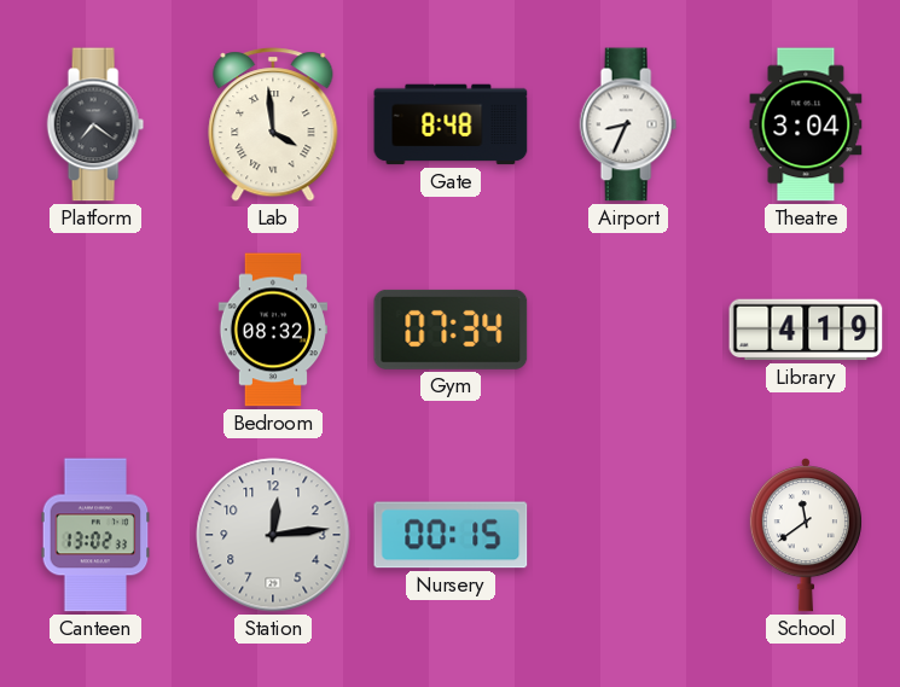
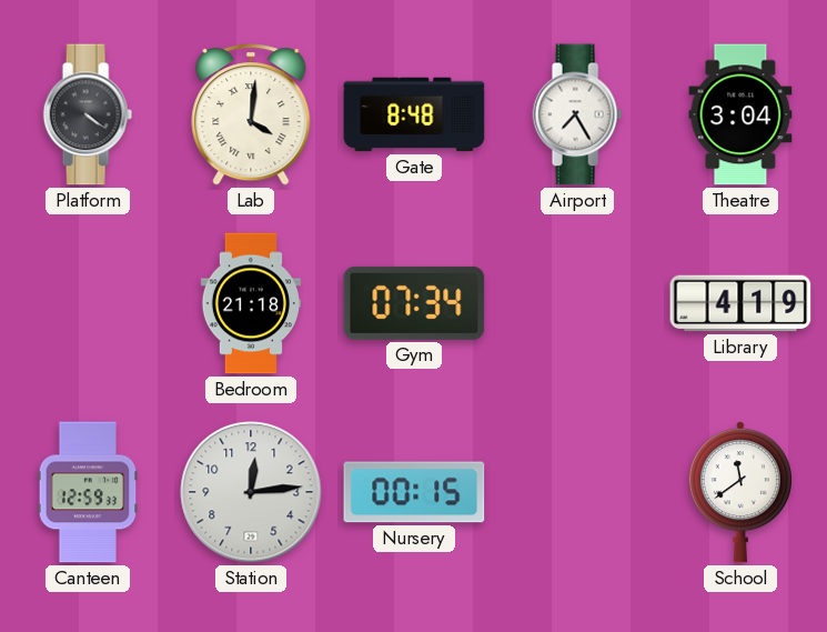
Platform: 7:21 -> 4:21
Lab: 3:59 -> 4:01
Airport: 8:34 -> 7:25
Bedroom: 08:32 -> 21:18
Canteen: 13:02 -> 12:59
